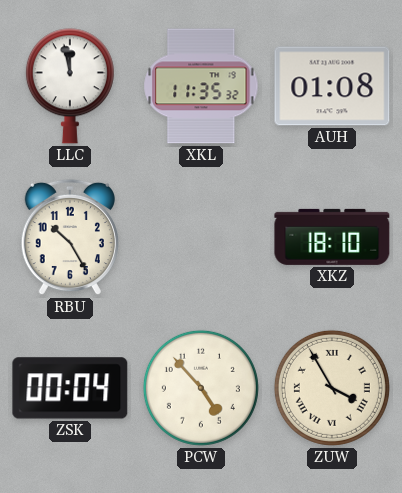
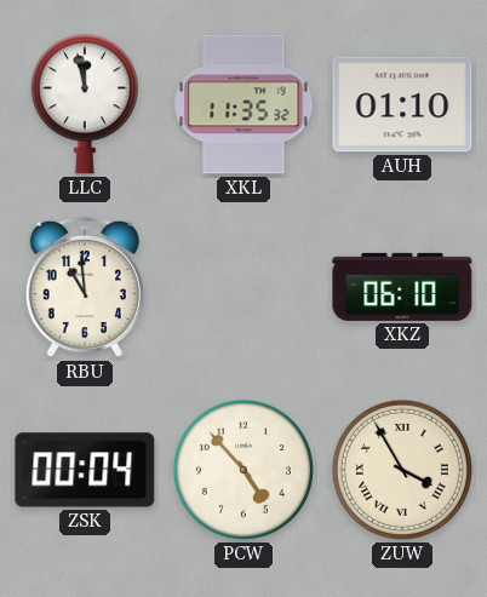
AUH: 01:08 -> 01:10
RBU: 10:25 -> 10:59
XKZ: 18:10 -> 06:10
